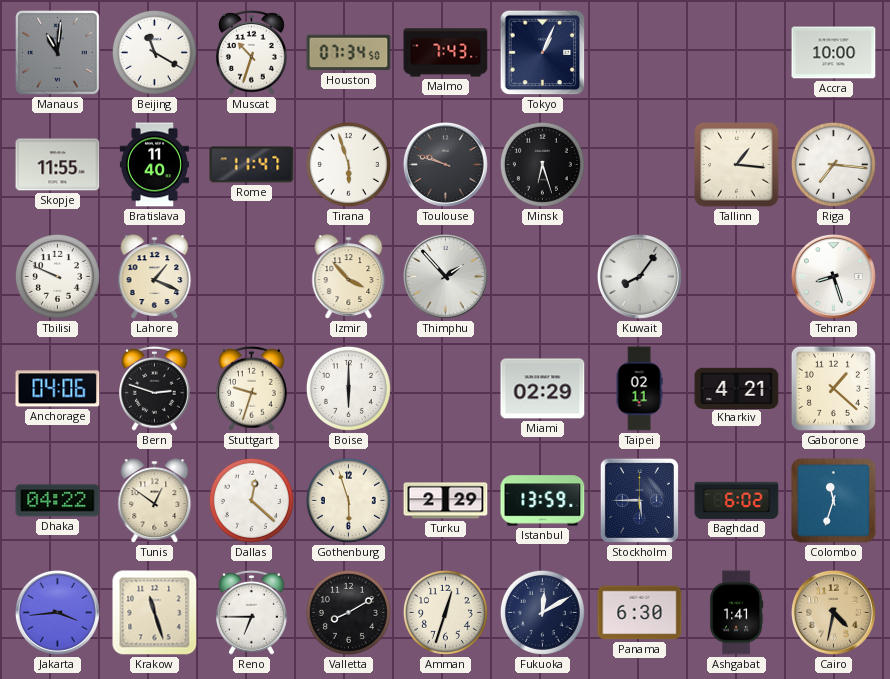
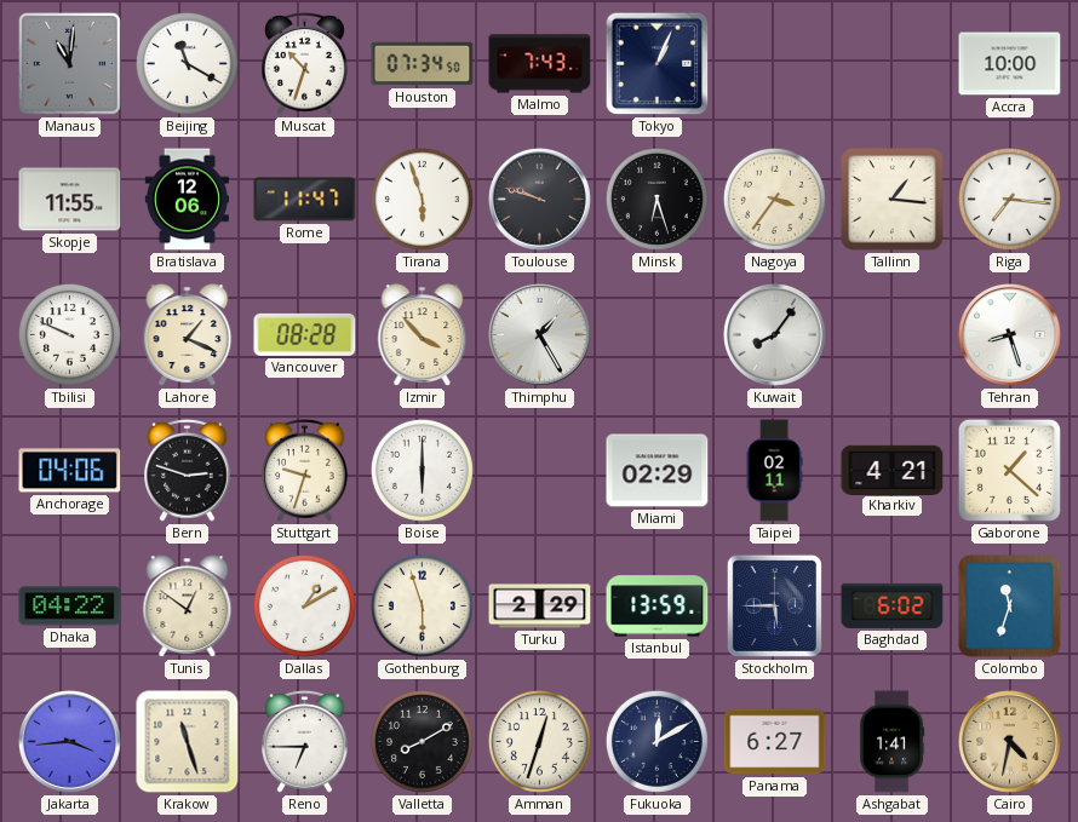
Bratislava: 11:40 -> 12:06
Nagoya: none -> 3:36
Vancouver: none -> 08:28
Thimphu: 1:53 -> 1:25
Dallas: 12:22 -> 1:10
Panama: 6:30 -> 6:27
